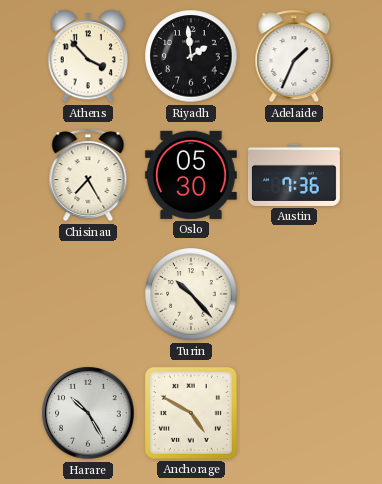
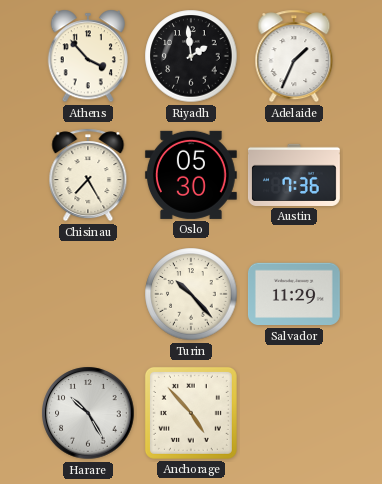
Salvador: none -> 11:29
Anchorage: 4:50 -> 4:53
